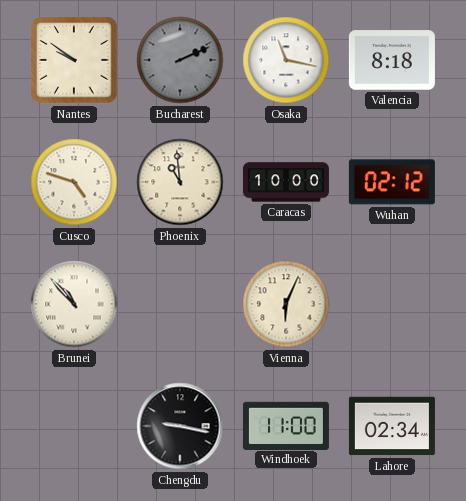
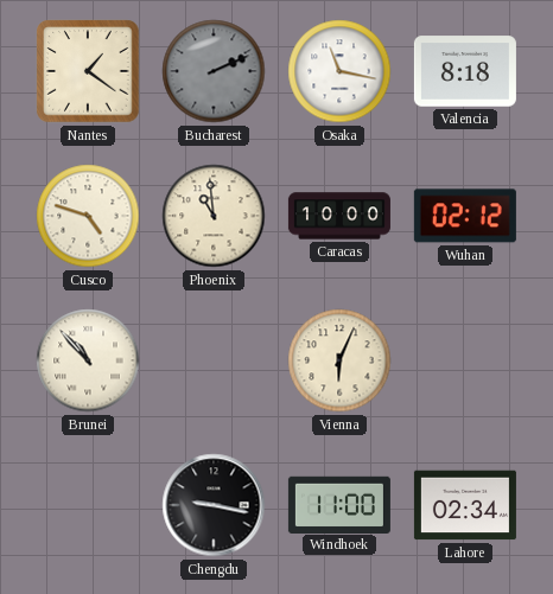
Nantes: 9:51 -> 1:21
